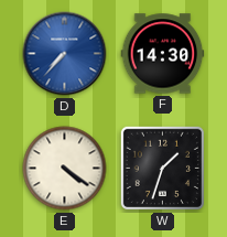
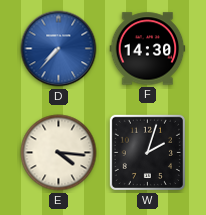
E: 4:21 -> 4:16
W: 1:33 -> 2:03
